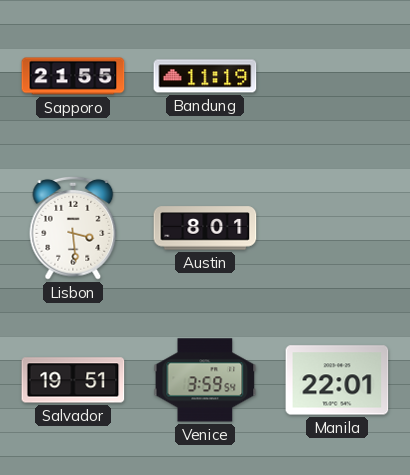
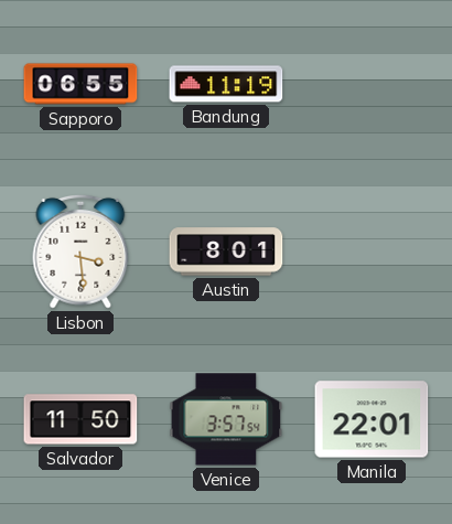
Sapporo: 21:55 -> 06:55
Salvador: 19:51 -> 11:50
Venice: 3:59 -> 3:57
